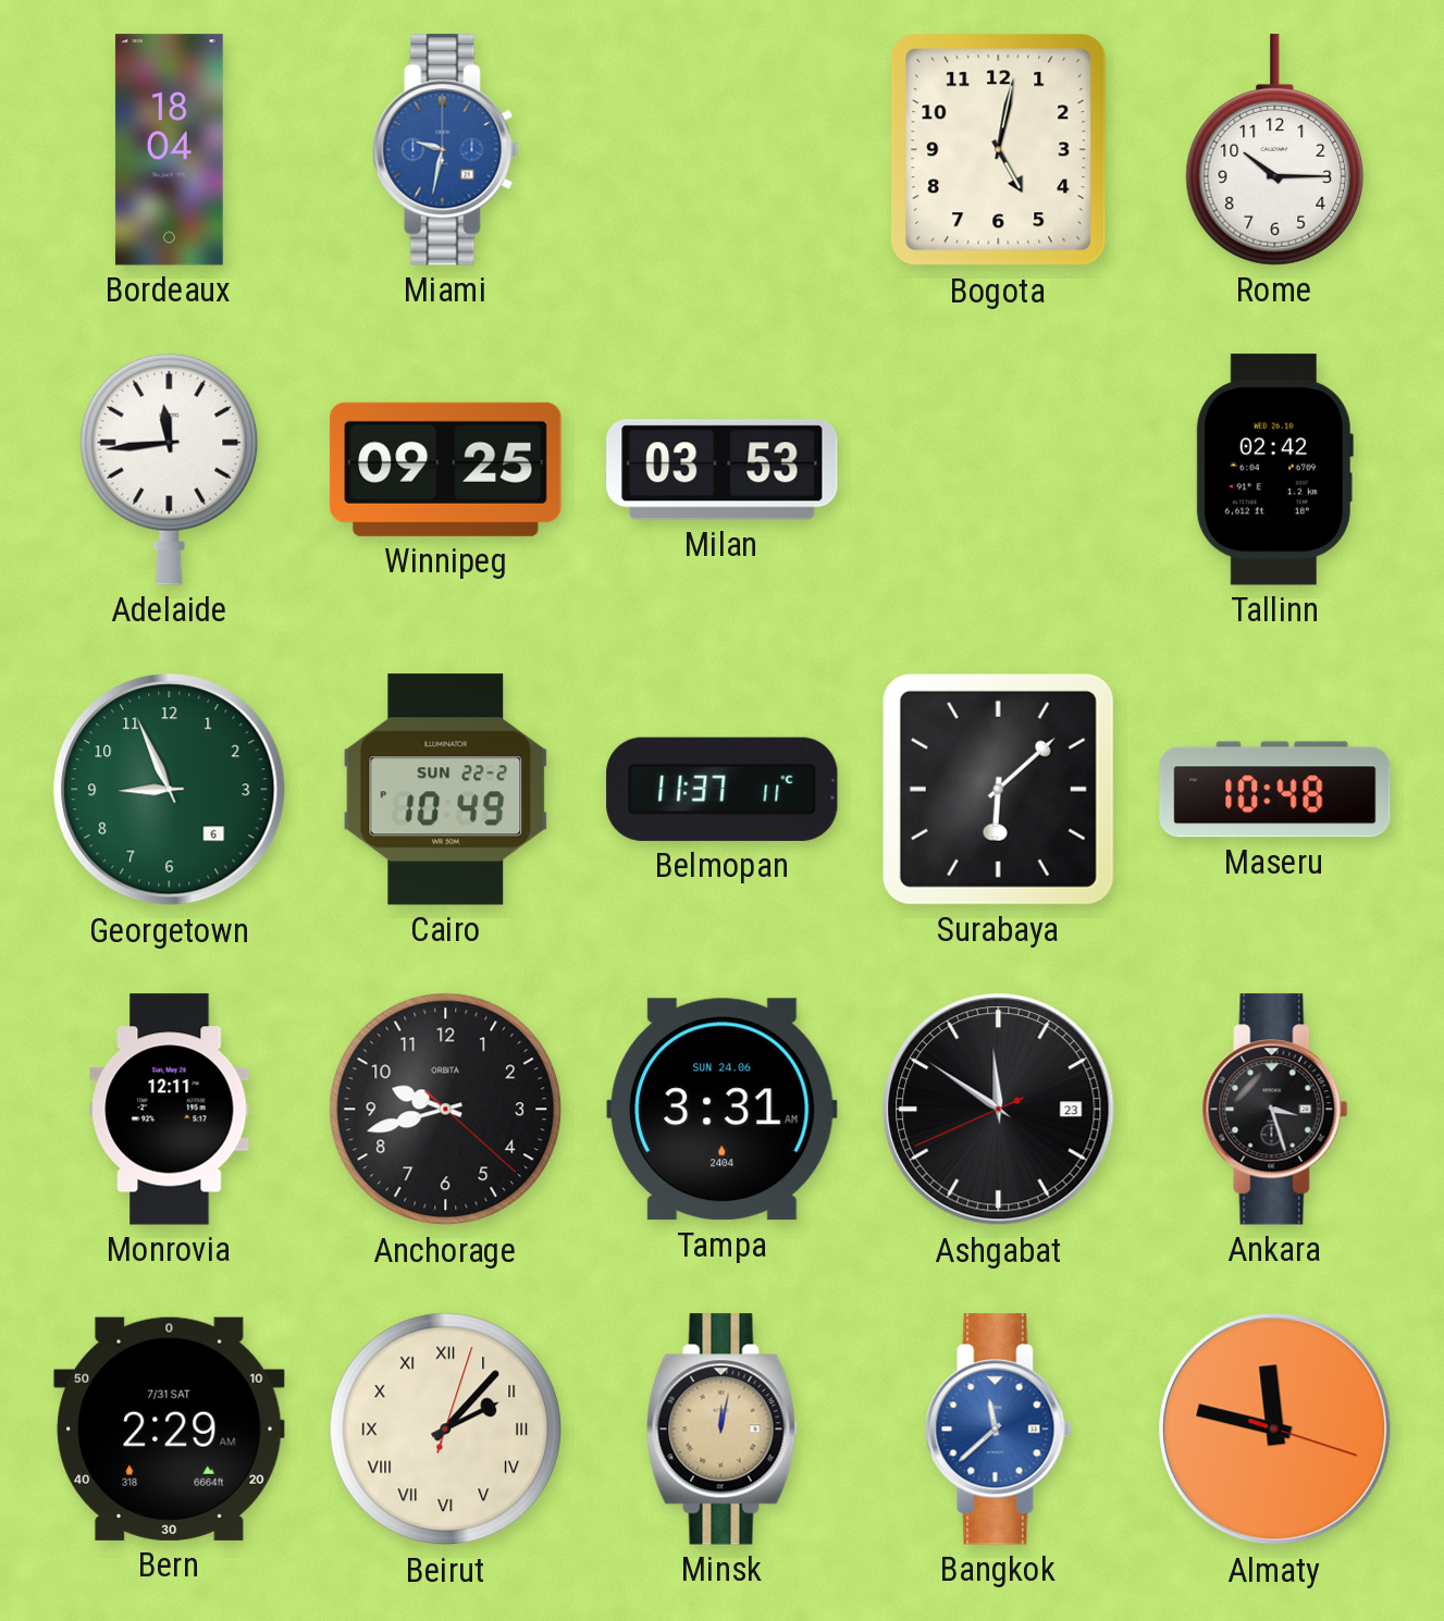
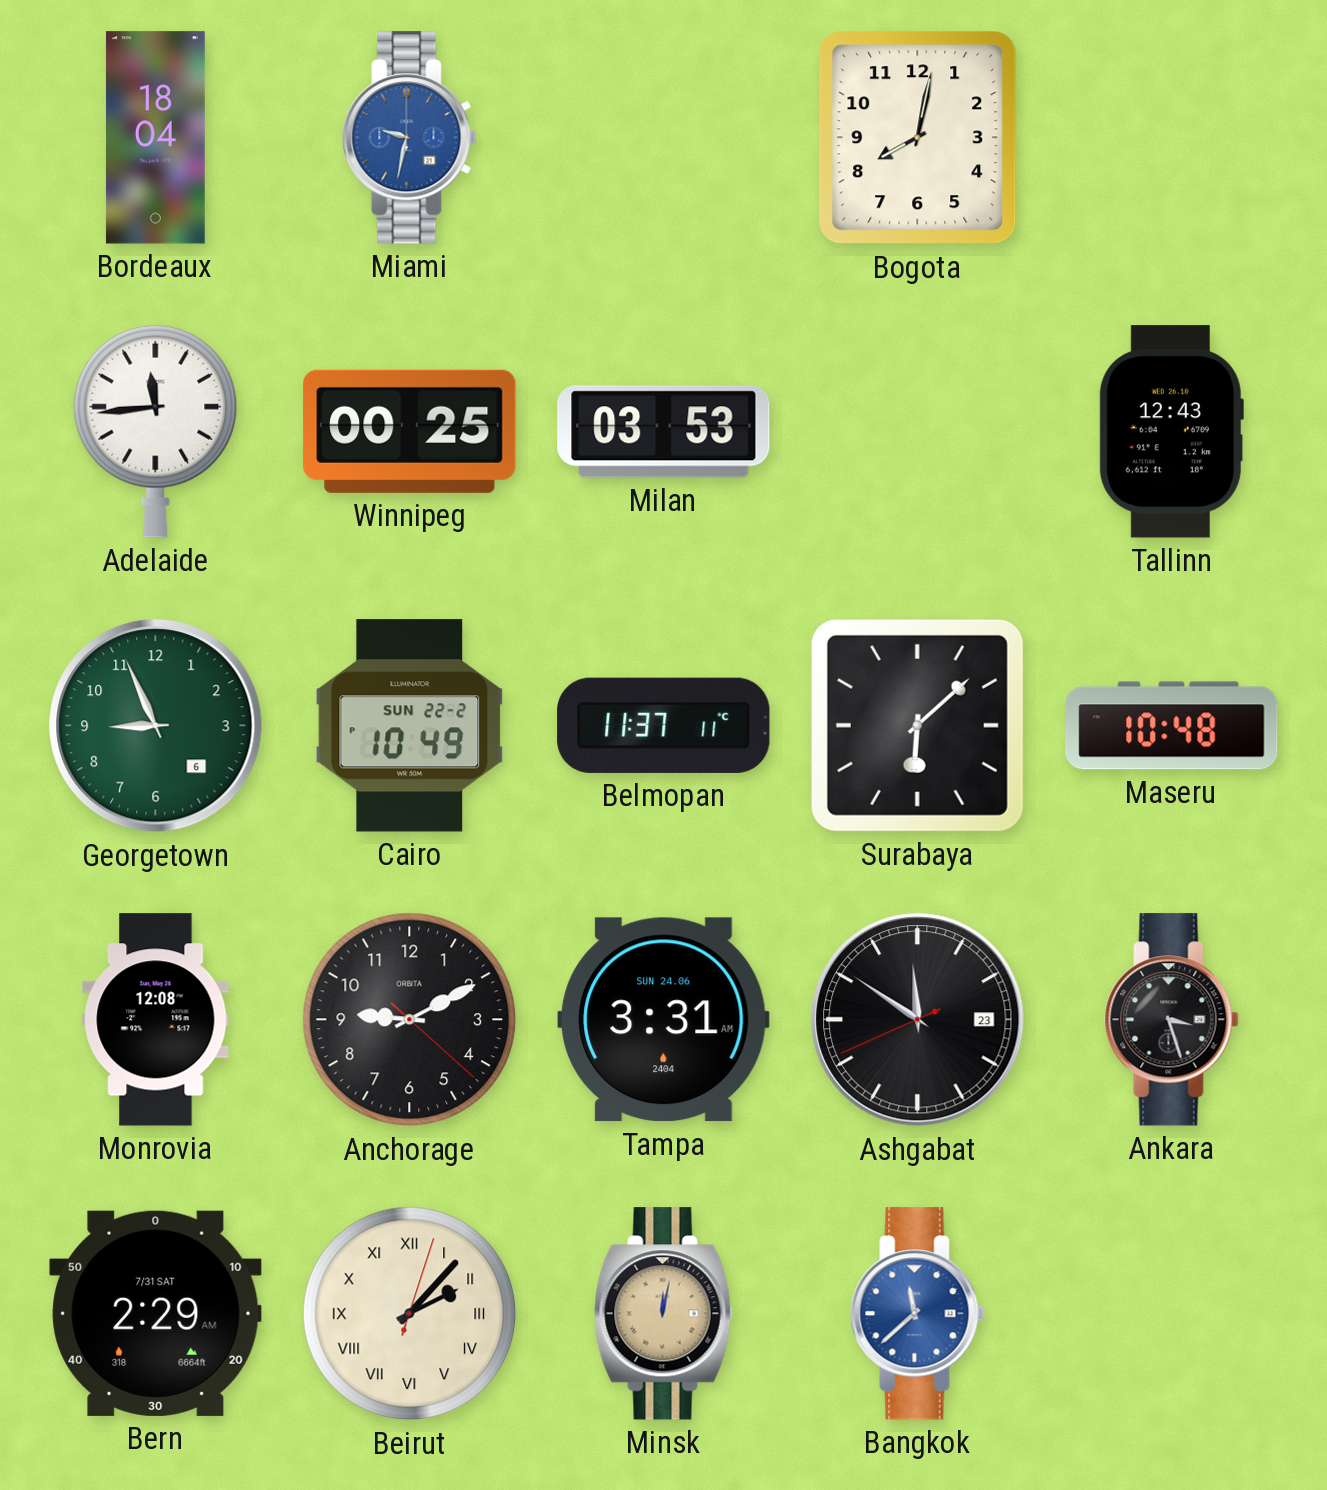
Bogota: 5:02 -> 8:02
Rome: 10:15 -> none
Winnipeg: 09:25 -> 00:25
Tallinn: 02:42 -> 12:43
Monrovia: 12:11 -> 12:08
Anchorage: 9:42 -> 9:10
Almaty: 11:47 -> none
